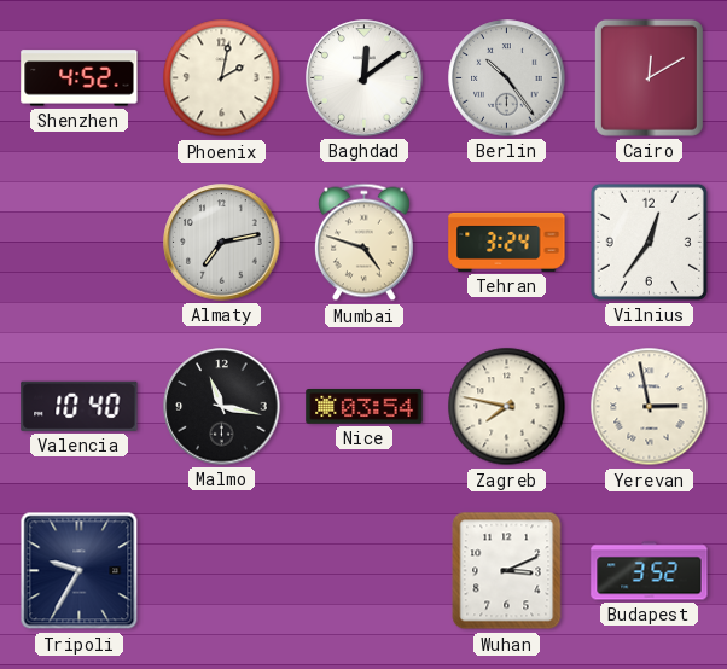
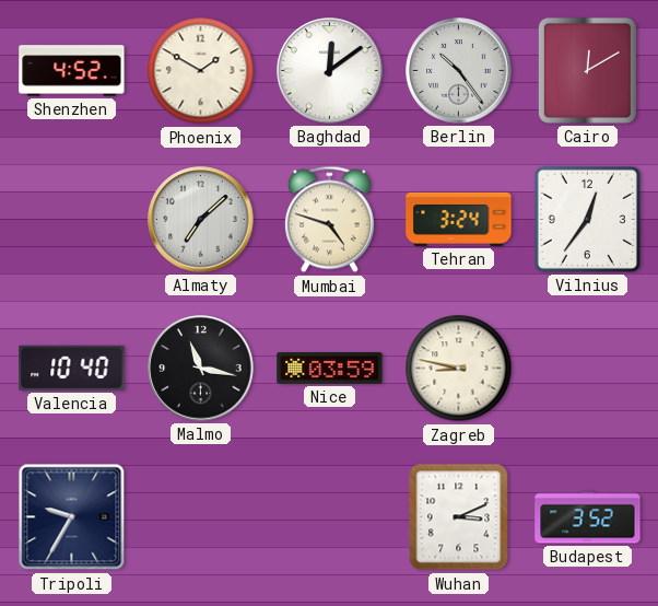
Phoenix: 2:02 -> 1:50
Almaty: 7:13 -> 7:08
Nice: 03:54 -> 03:59
Zagreb: 7:47 -> 8:47
Yerevan: 2:58 -> none
